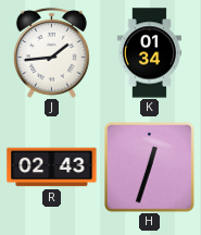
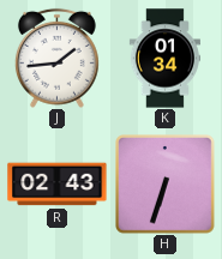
H: 12:33 -> 6:33
